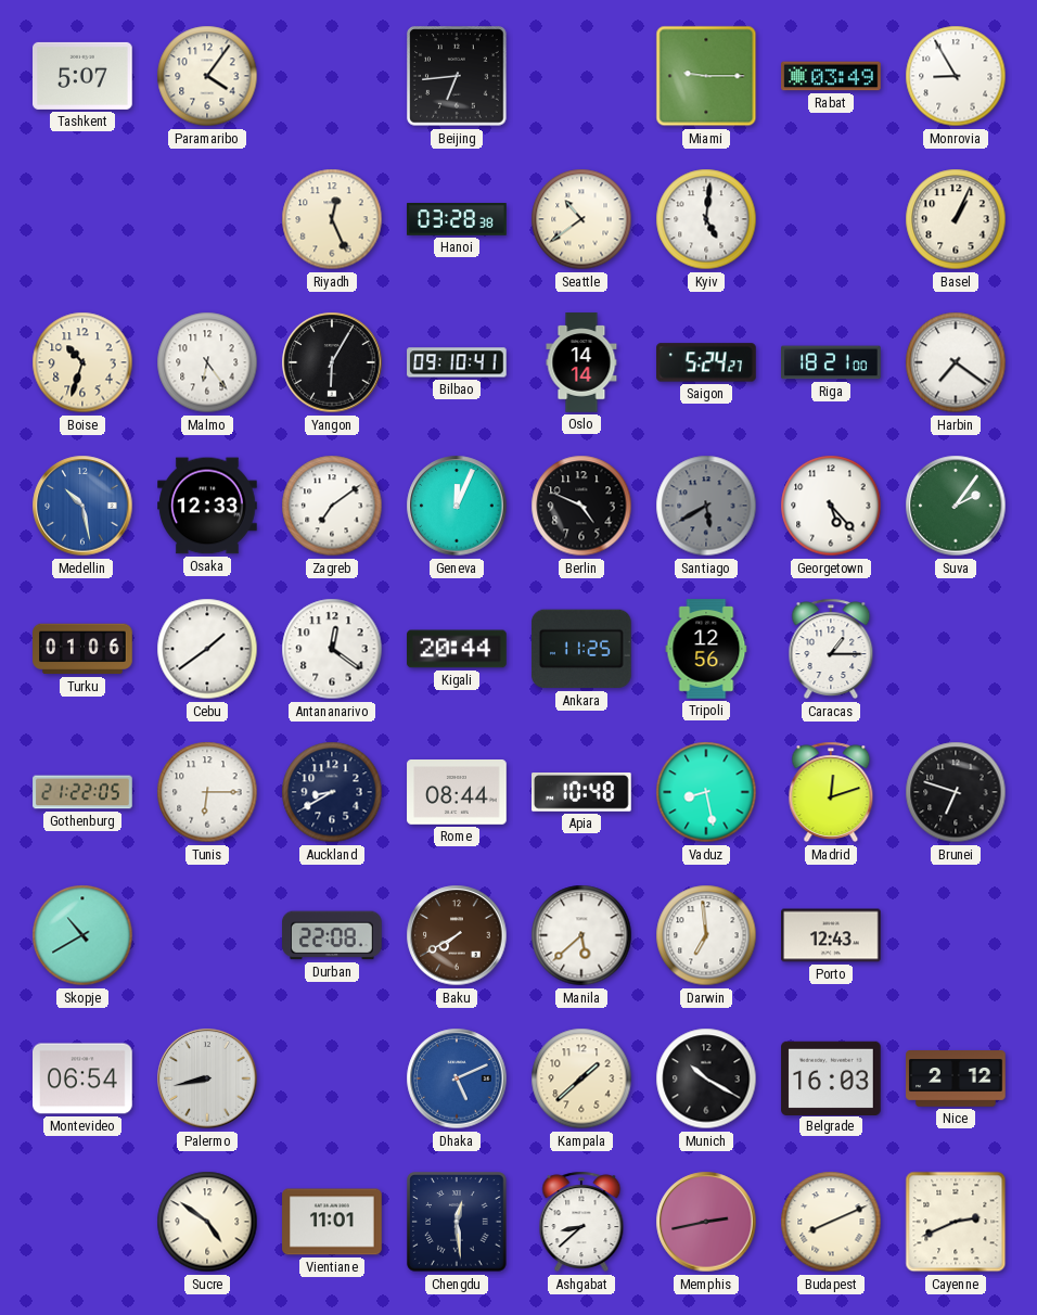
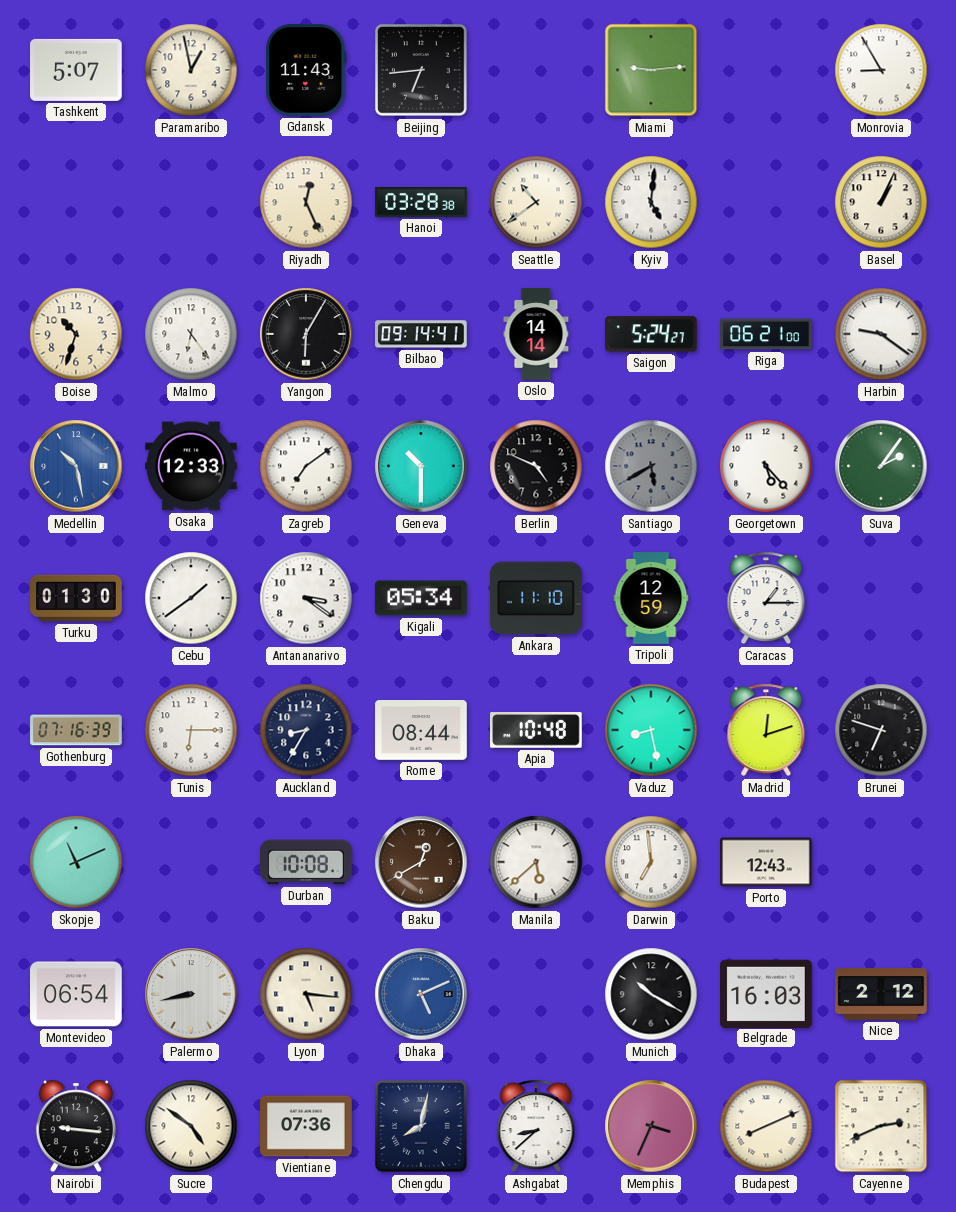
Paramaribo: 4:06 -> 12:58
Gdansk: none -> 11:43
Miami: 9:15 -> 9:14
Rabat: 03:49 -> none
Bilbao: 09:10 -> 09:14
Riga: 18:21 -> 06:21
Harbin: 7:21 -> 9:21
Geneva: 12:04 -> 10:30
Turku: 01:06 -> 01:30
Antananarivo: 12:21 -> 3:21
Kigali: 20:44 -> 05:34
Ankara: 11:25 -> 11:10
Tripoli: 12:56 -> 12:59
Gothenburg: 21:22 -> 07:16
Auckland: 8:40 -> 8:35
Skopje: 10:40 -> 11:11
Durban: 22:08 -> 10:08
Baku: 7:40 -> 12:40
Lyon: none -> 5:16
Kampala: 1:38 -> none
Nairobi: none -> 9:16
Vientiane: 11:01 -> 07:36
Chengdu: 12:29 -> 8:02
Memphis: 2:43 -> 3:34
